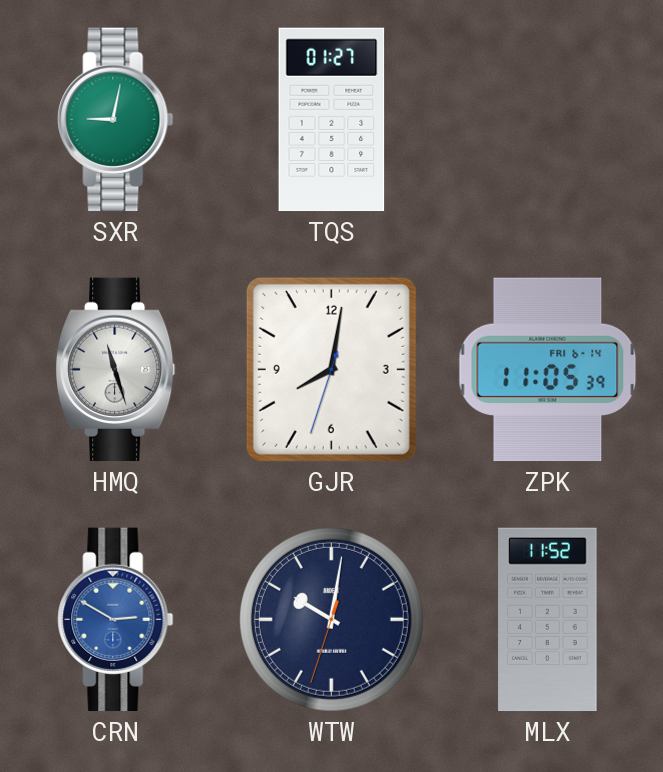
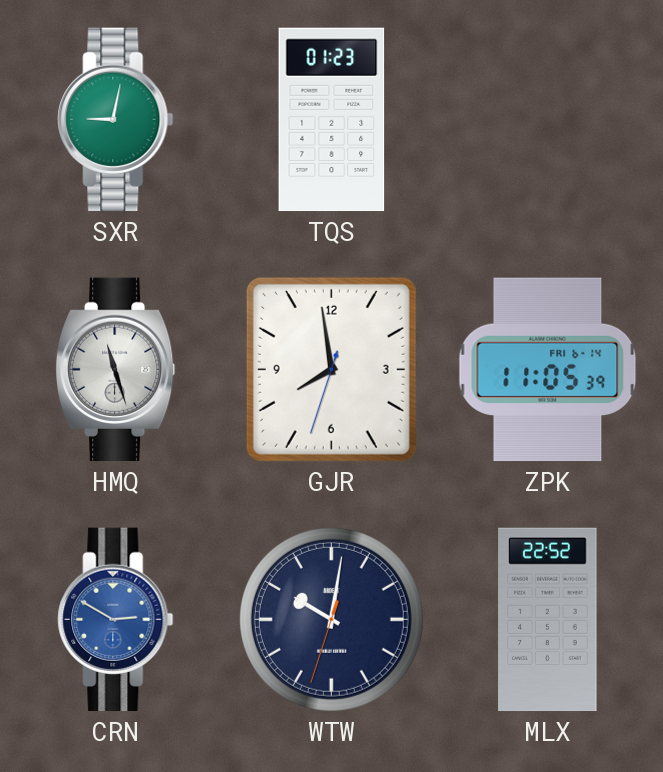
TQS: 01:27 -> 01:23
GJR: 8:01 -> 7:58
MLX: 11:52 -> 22:52
